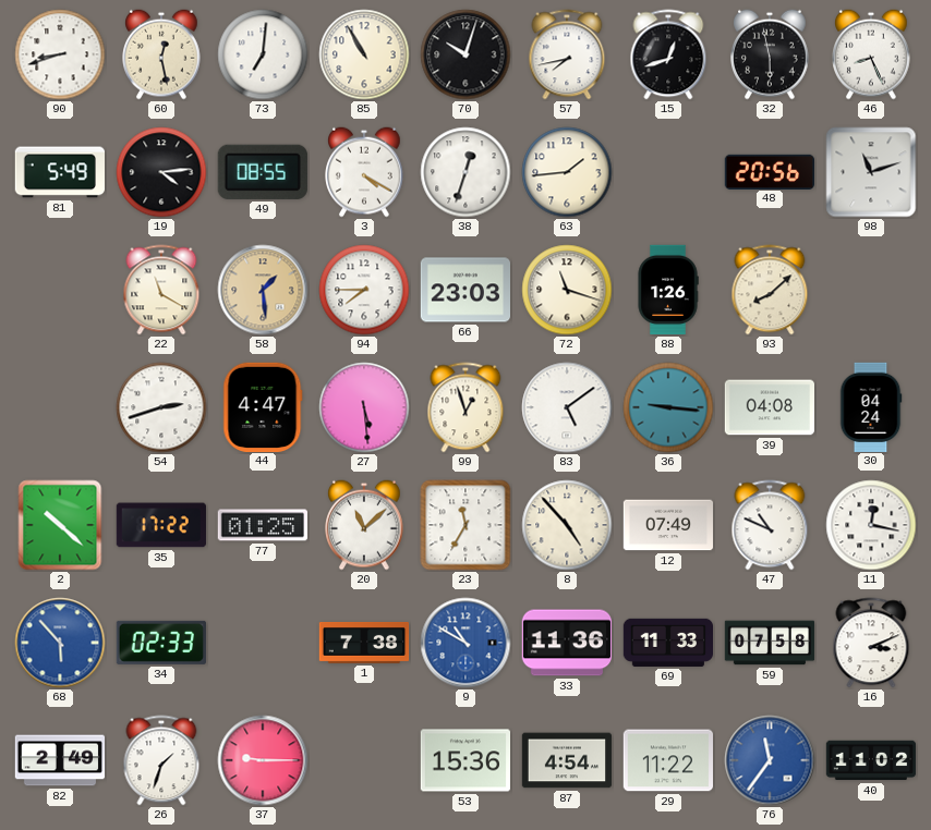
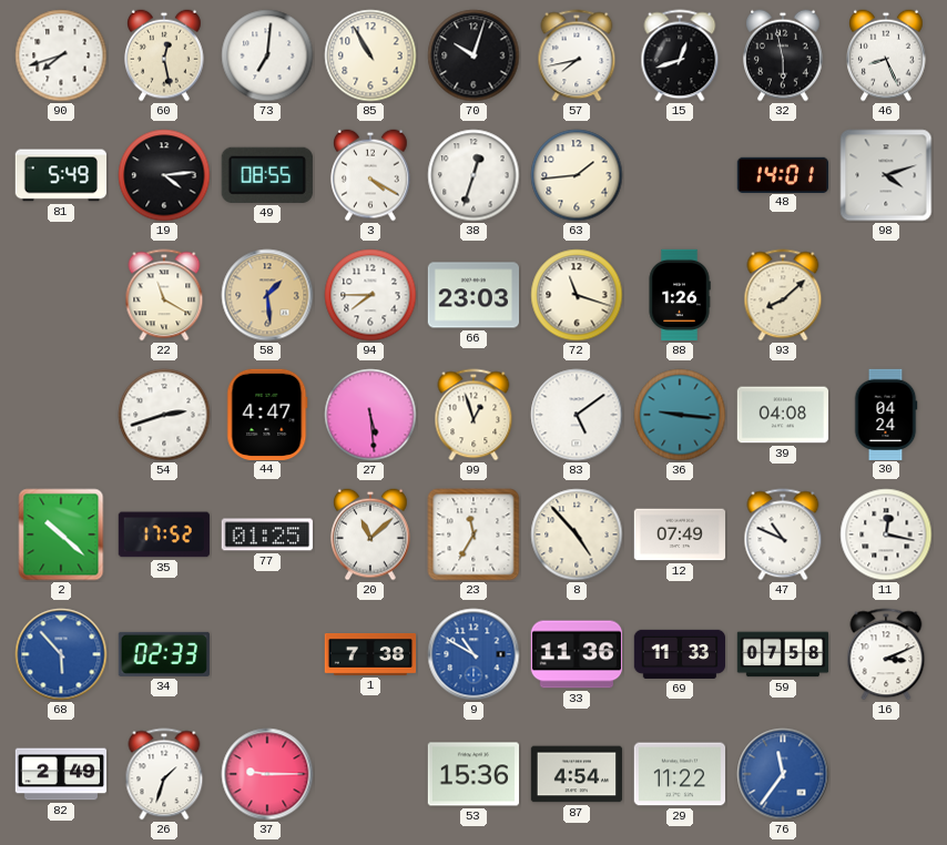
90: 8:42 -> 7:42
48: 20:56 -> 14:01
98: 11:12 -> 4:12
35: 17:22 -> 17:52
40: 11:02 -> none
